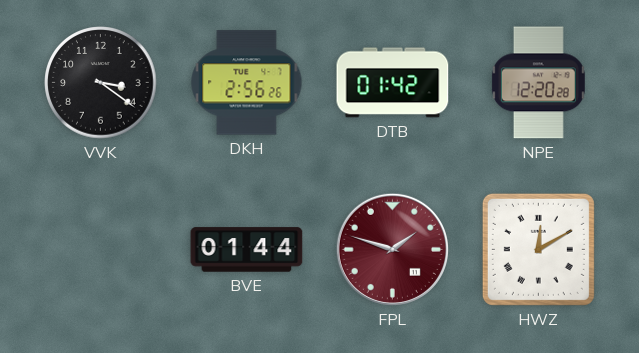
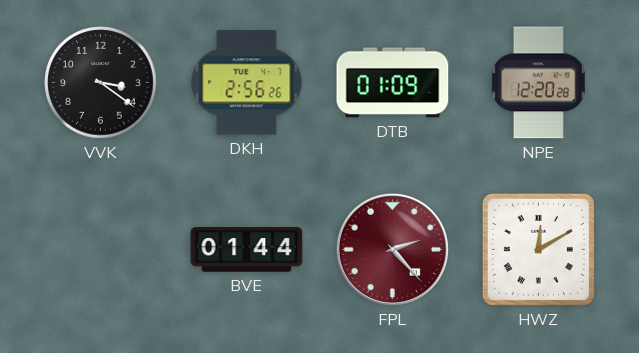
DTB: 01:42 -> 01:09
FPL: 1:48 -> 2:23
